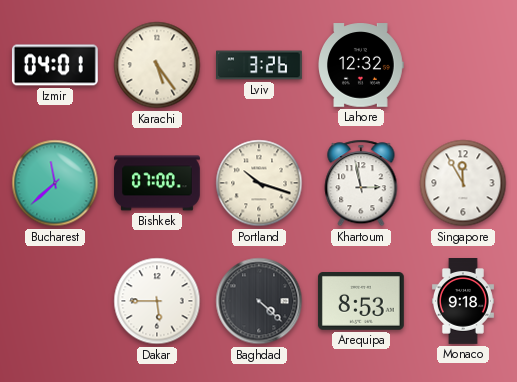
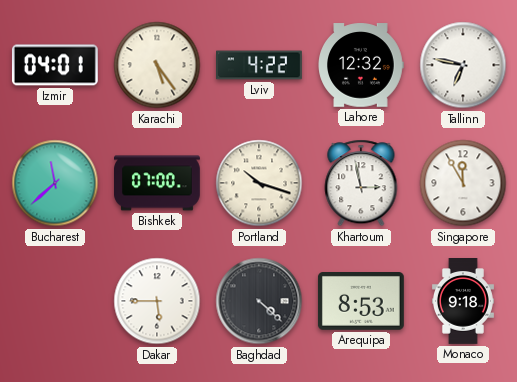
Lviv: 3:26 -> 4:22
Tallinn: none -> 6:47
